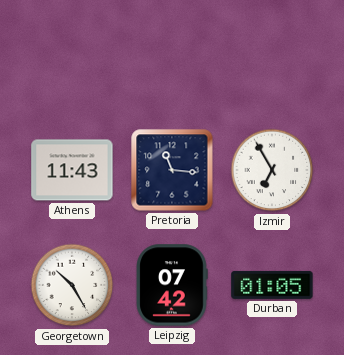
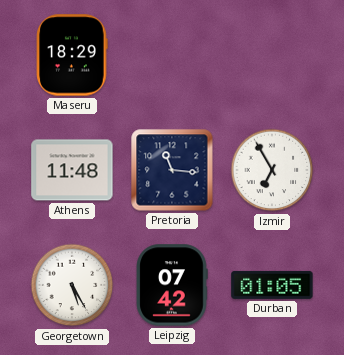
Maseru: none -> 18:29
Athens: 11:43 -> 11:48
Georgetown: 10:25 -> 5:25
